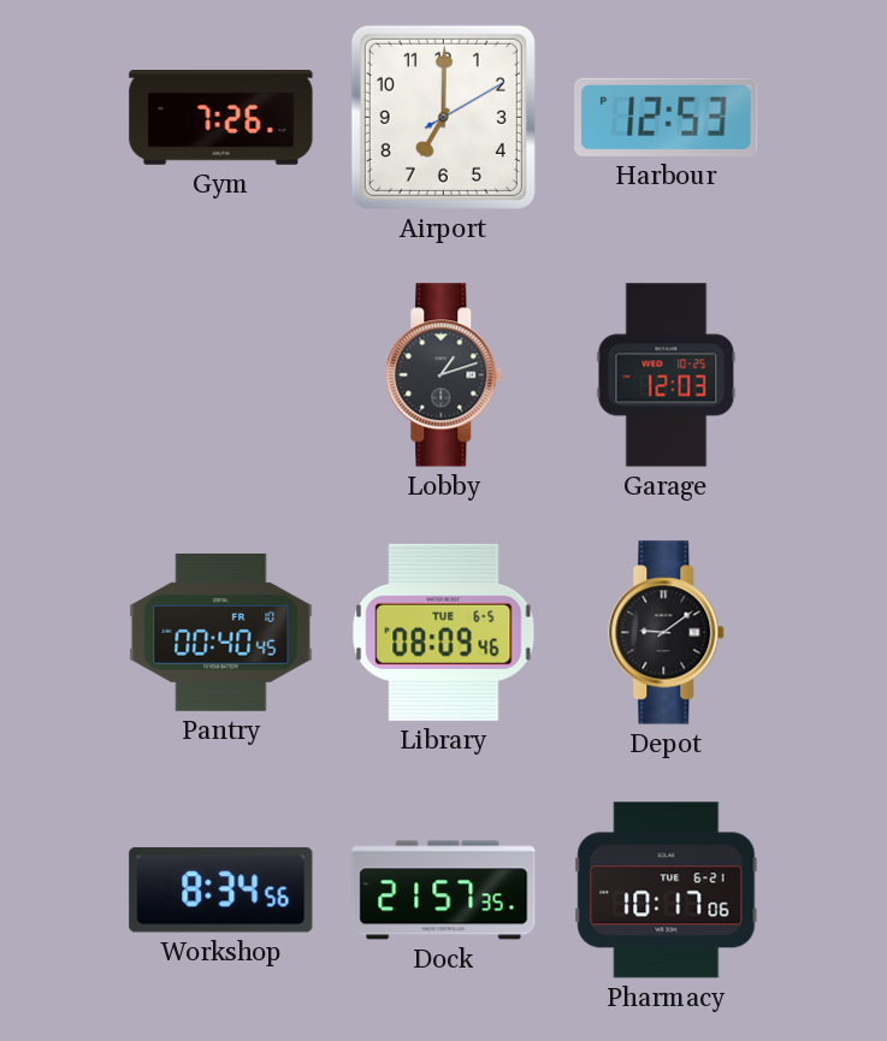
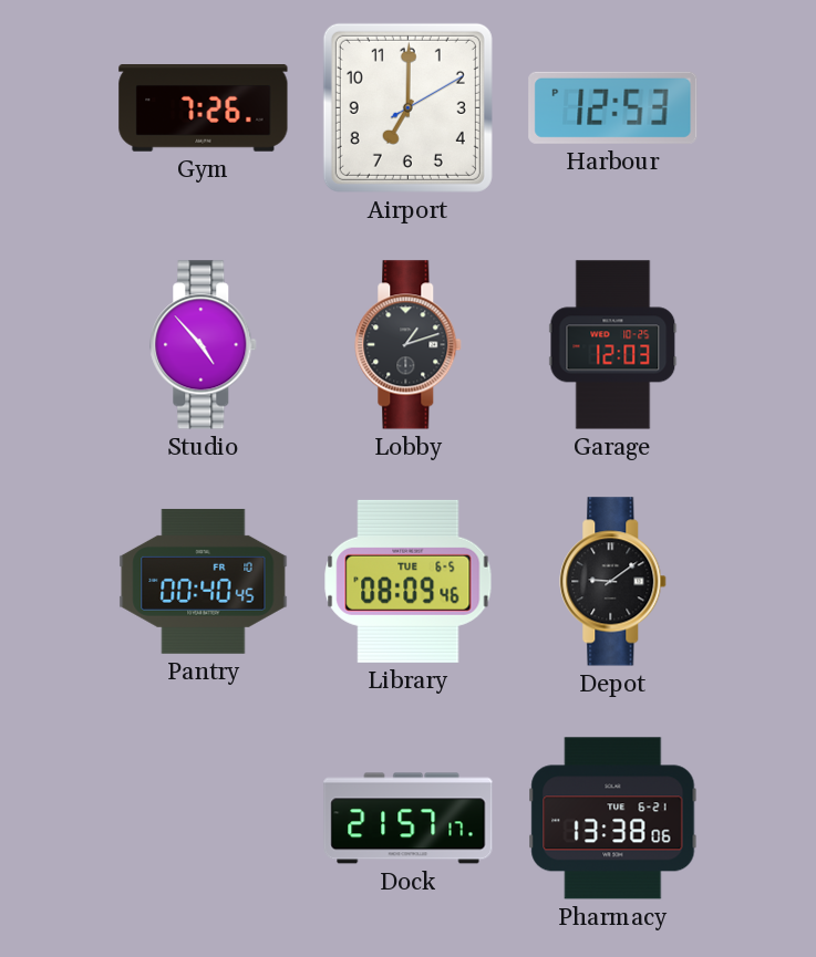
Studio: none -> 4:53
Workshop: 8:34 -> none
Dock: 21:57:35 -> 21:57:17
Pharmacy: 10:17 -> 13:38
